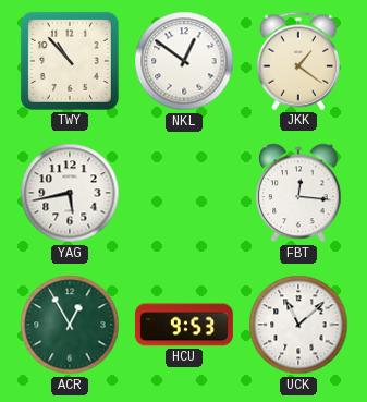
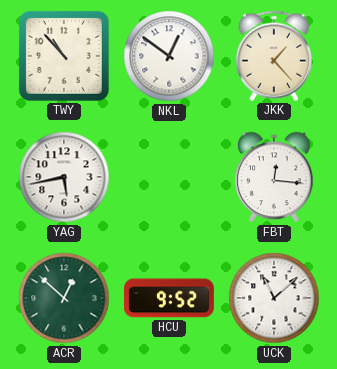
JKK: 1:21 -> 1:23
ACR: 12:55 -> 12:52
HCU: 9:53 -> 9:52
